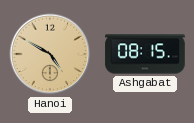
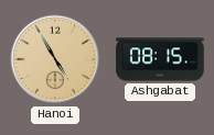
Hanoi: 4:50 -> 4:55
